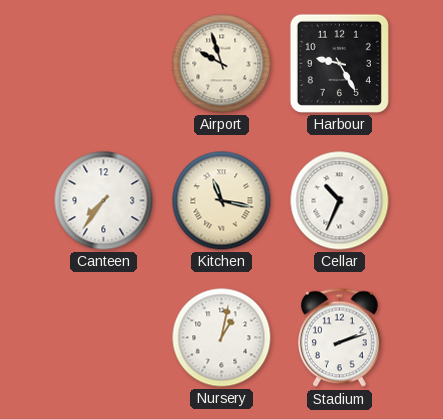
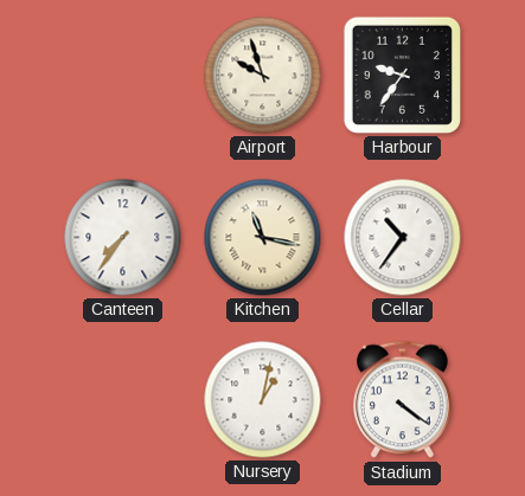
Harbour: 9:25 -> 9:36
Cellar: 10:34 -> 10:36
Stadium: 2:12 -> 4:21
